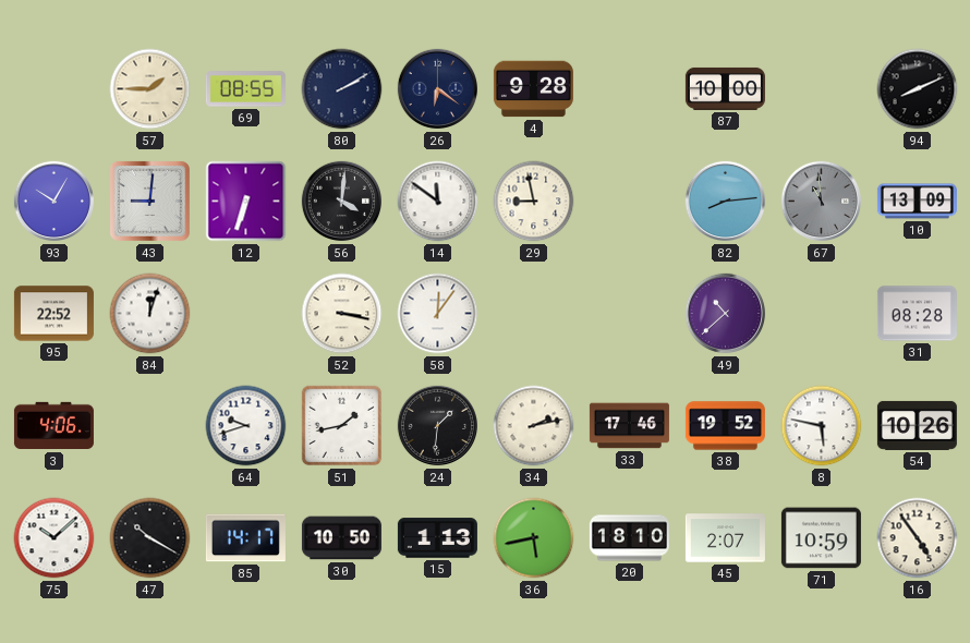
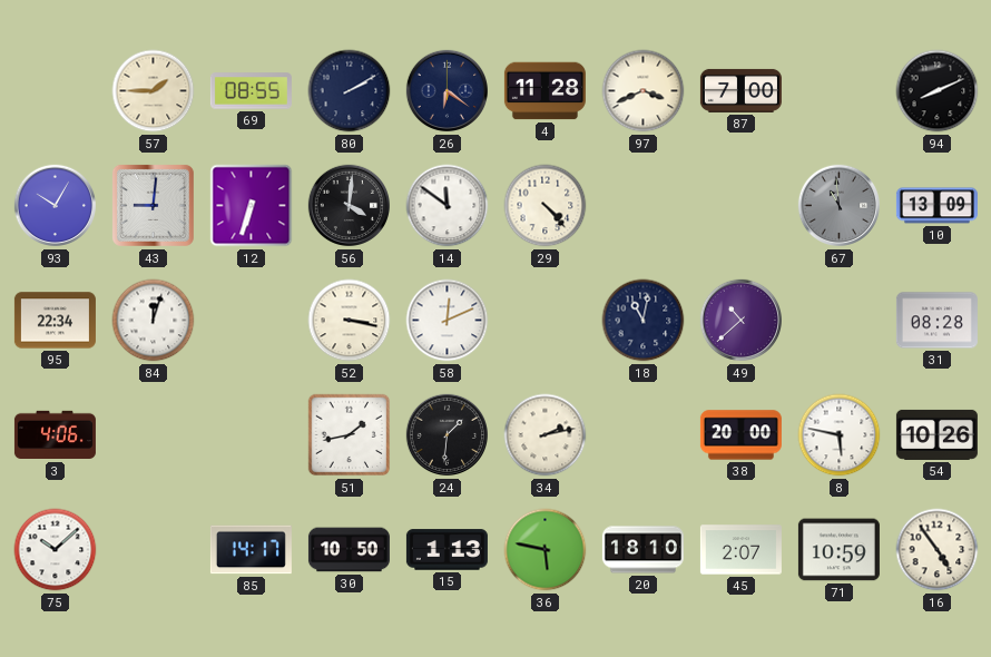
4: 9:28 -> 11:28
97: none -> 3:41
87: 10:00 -> 7:00
29: 8:58 -> 4:23
82: 8:14 -> none
95: 22:52 -> 22:34
58: 12:06 -> 12:11
18: none -> 11:02
64: 9:42 -> none
33: 17:46 -> none
38: 19:52 -> 20:00
47: 10:20 -> none
36: 5:43 -> 5:47
